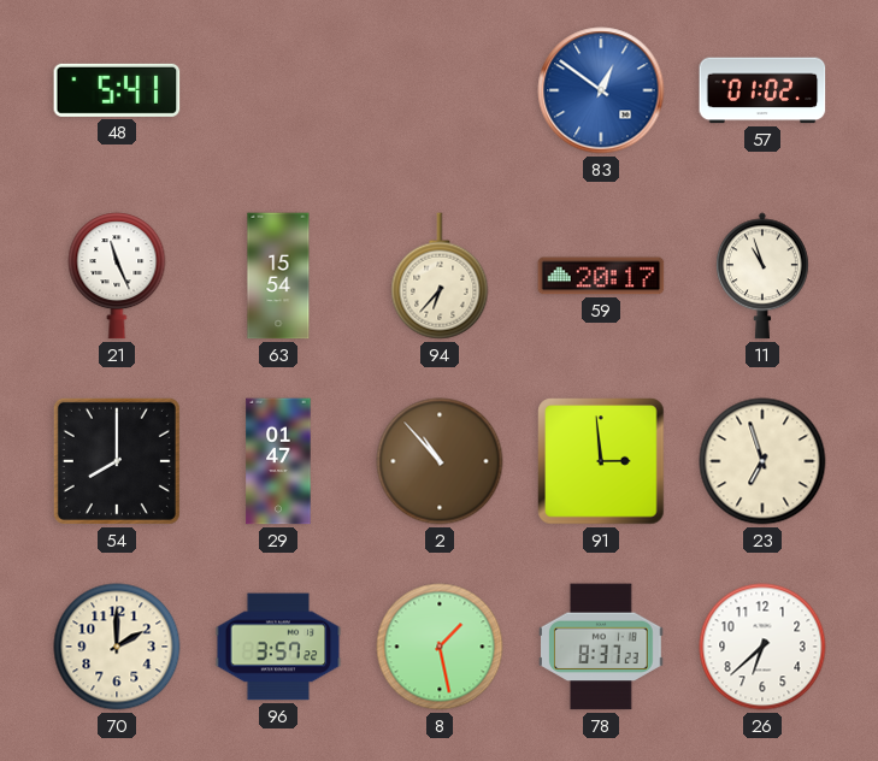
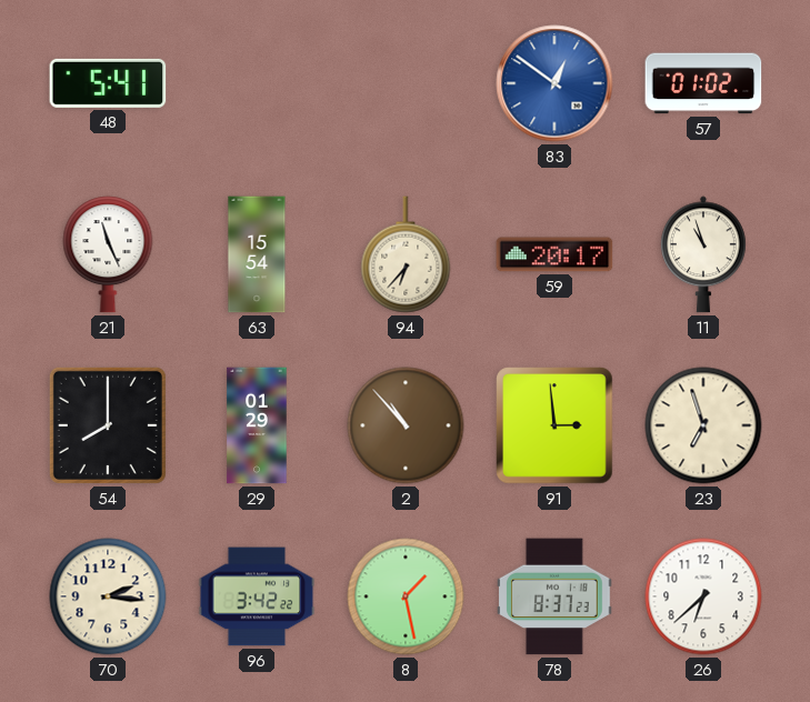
29: 01:47 -> 01:29
70: 2:00 -> 2:16
96: 3:57 -> 3:42
